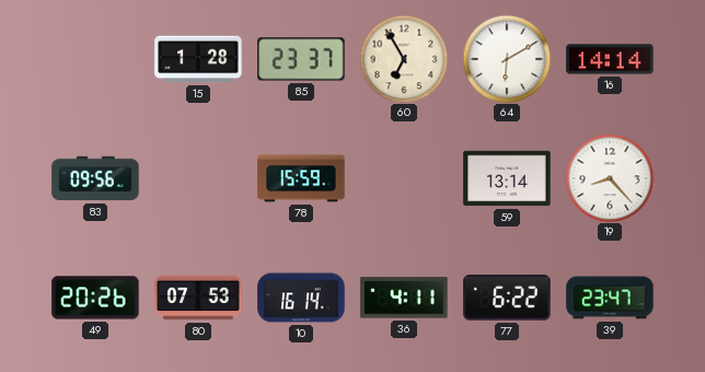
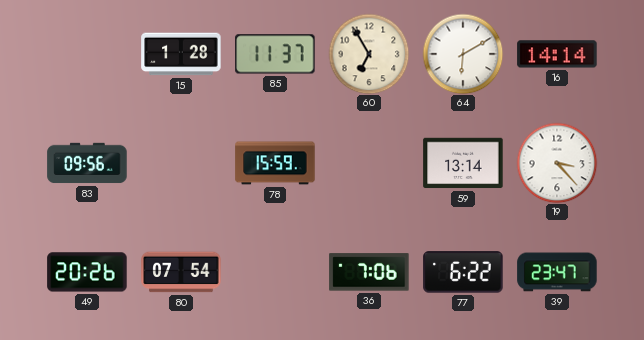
85: 23:37 -> 11:37
19: 8:23 -> 3:23
80: 07:53 -> 07:54
10: 16:14 -> none
36: 4:11 -> 7:06
